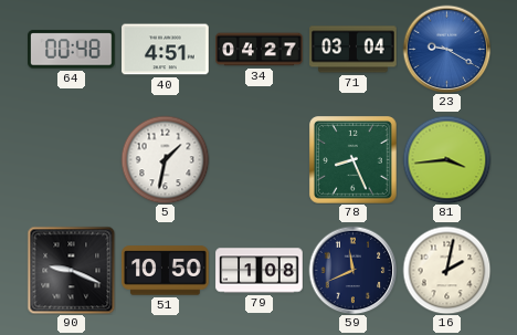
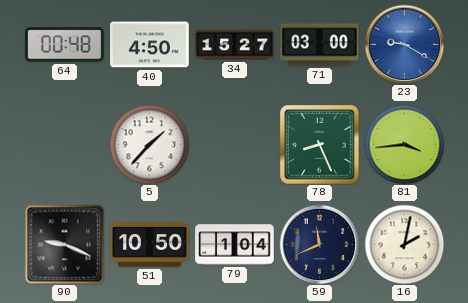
40: 4:51 -> 4:50
34: 04:27 -> 15:27
71: 03:04 -> 03:00
5: 1:32 -> 1:37
79: 1:08 -> 1:04
